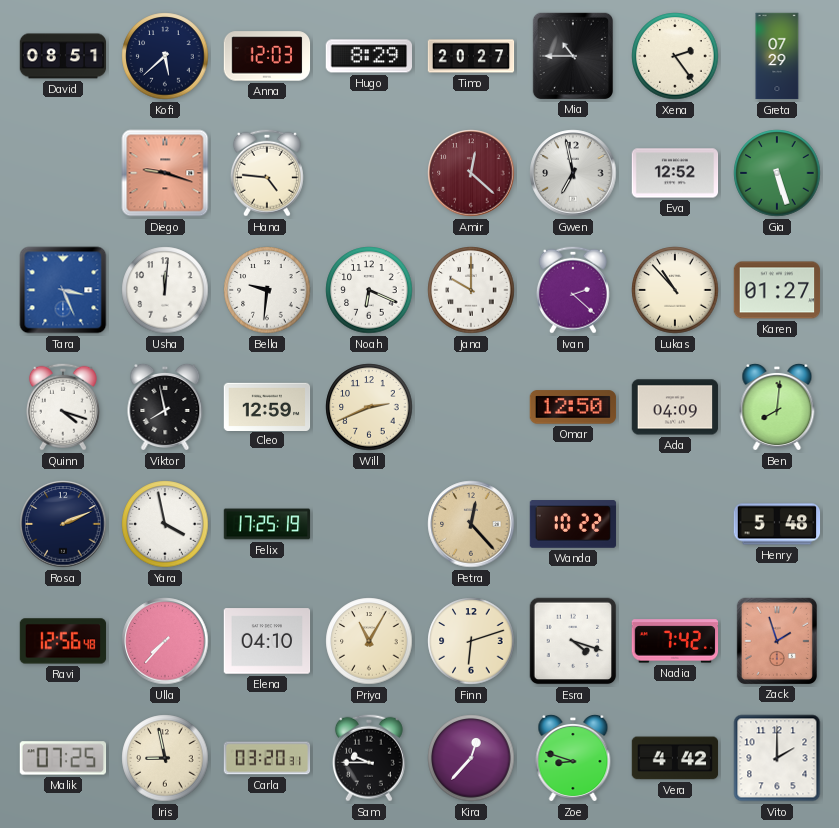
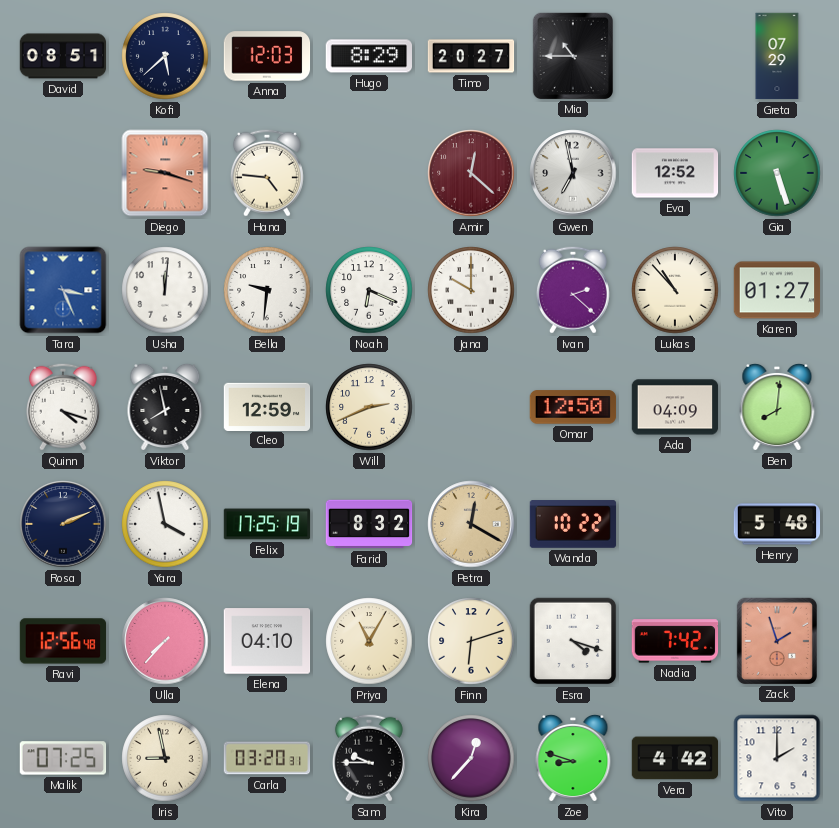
Xena: 2:24 -> none
Farid: none -> 8:32
Petra: 12:23 -> 12:20
